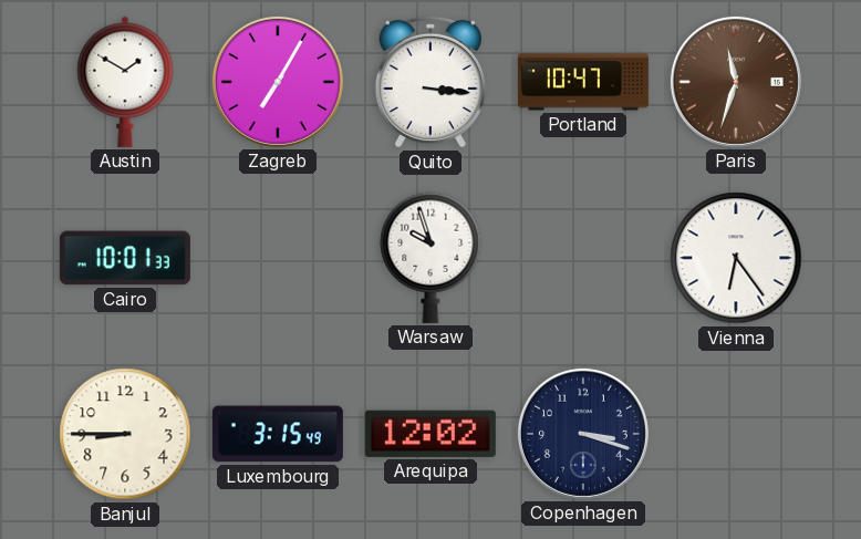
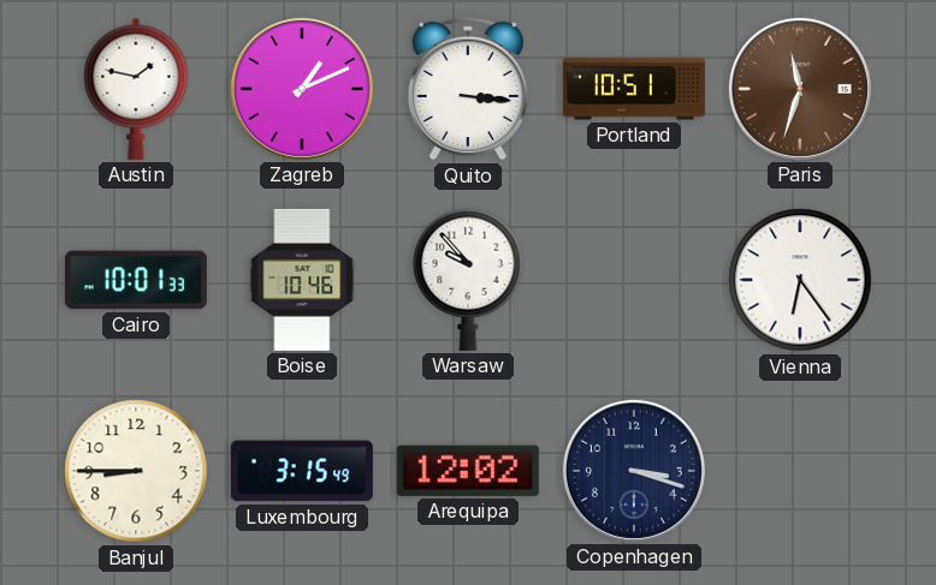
Austin: 1:50 -> 1:47
Zagreb: 7:05 -> 1:11
Portland: 10:47 -> 10:51
Boise: none -> 10:46
Warsaw: 9:57 -> 9:53
